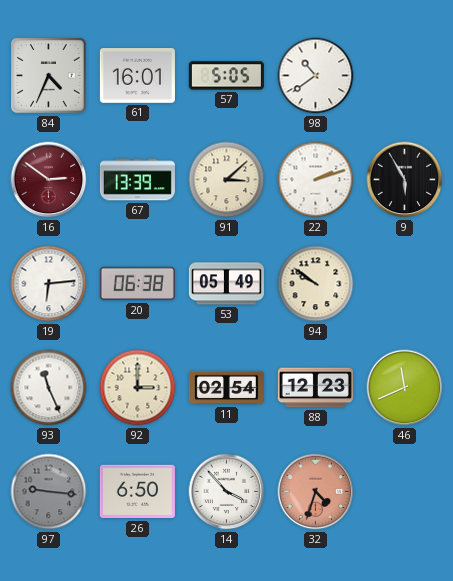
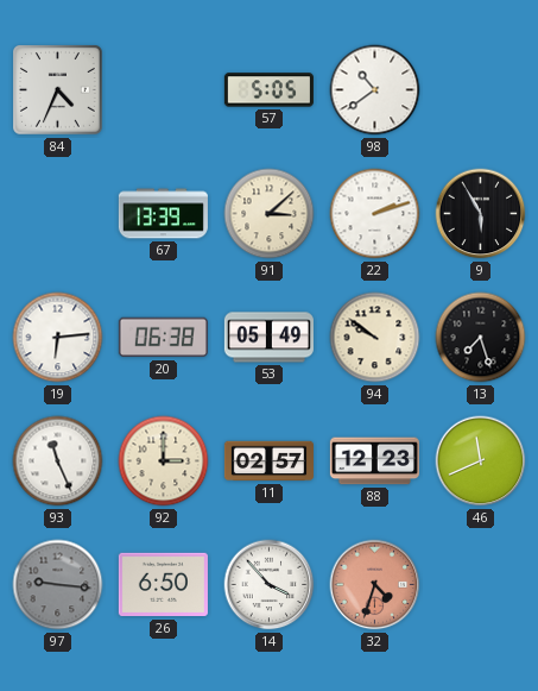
61: 16:01 -> none
16: 2:51 -> none
13: none -> 7:27
11: 02:54 -> 02:57
